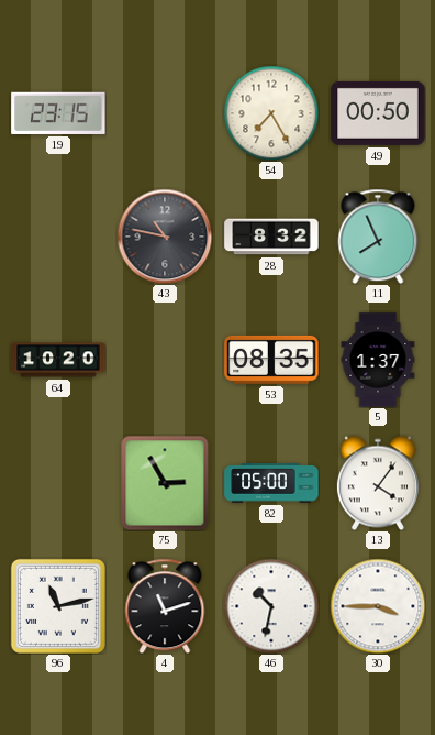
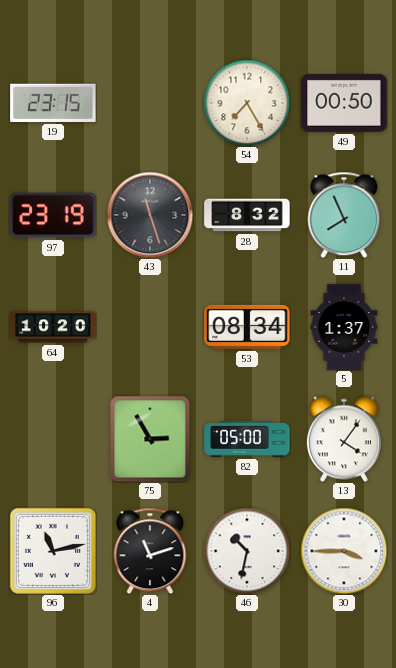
97: none -> 23:19
43: 10:47 -> 11:27
53: 08:35 -> 08:34
